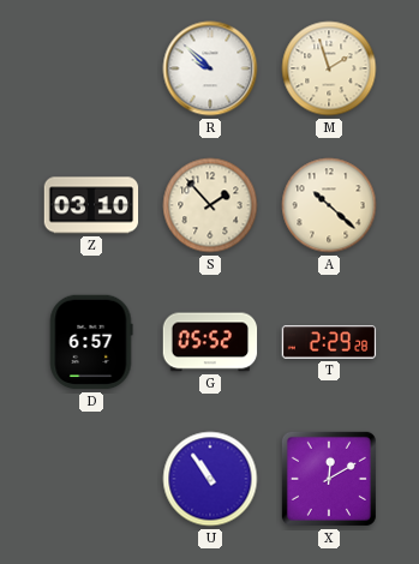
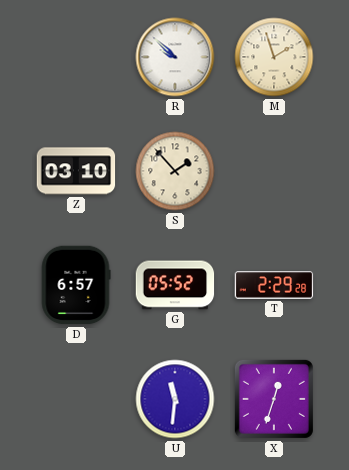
A: 10:22 -> none
U: 10:54 -> 11:31
X: 12:10 -> 12:33
